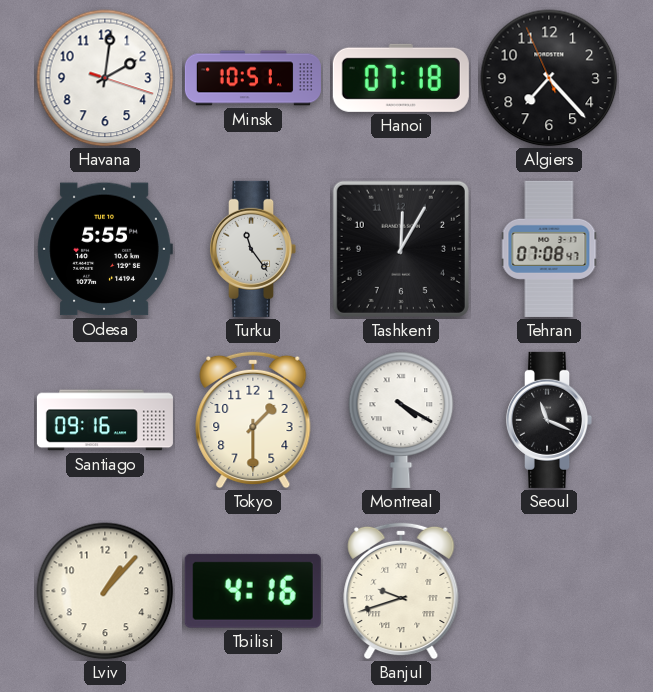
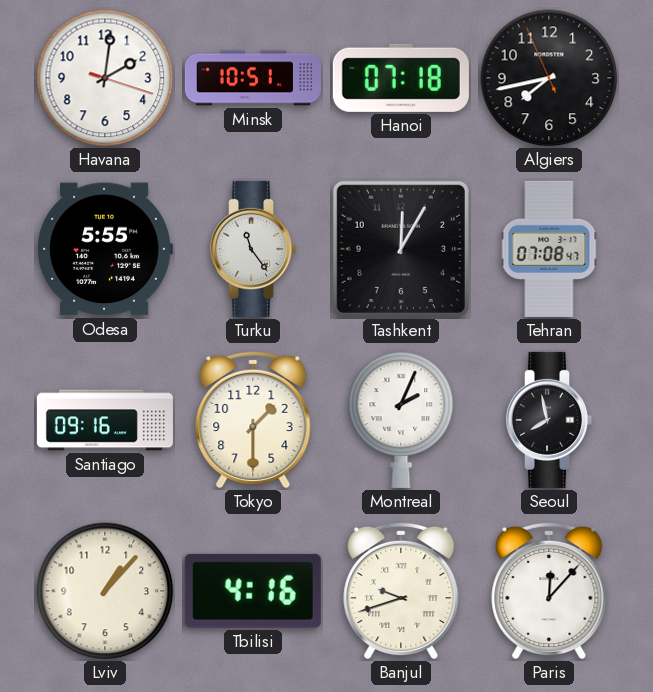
Algiers: 7:22 -> 7:42
Montreal: 4:20 -> 2:04
Seoul: 11:19 -> 7:58
Paris: none -> 12:07
